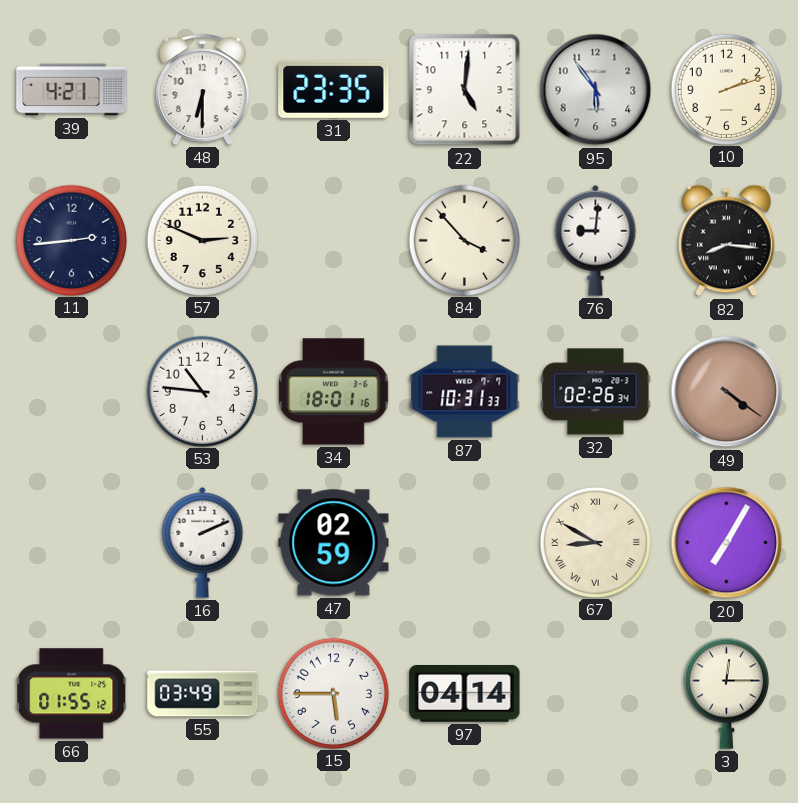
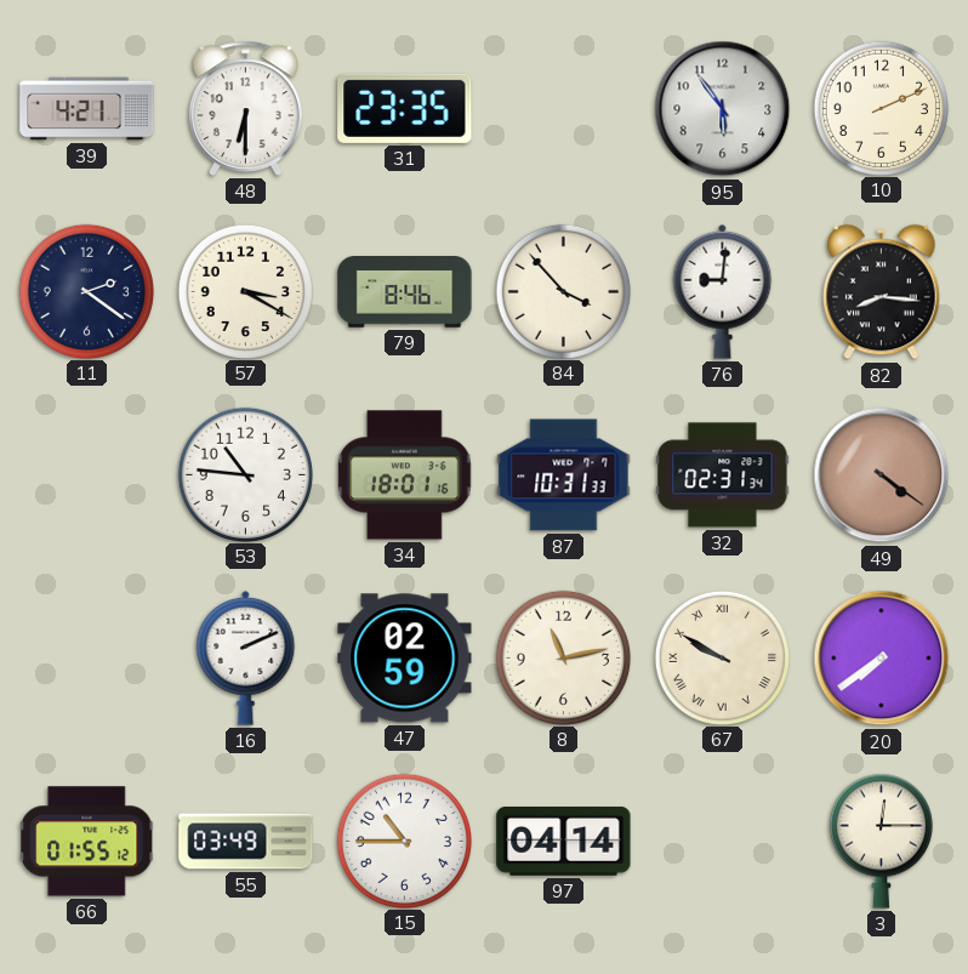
22: 5:01 -> none
10: 2:12 -> 2:11
11: 2:44 -> 2:21
57: 2:49 -> 3:20
79: none -> 8:46
32: 02:26 -> 02:31
8: none -> 11:13
67: 8:50 -> 9:50
20: 7:05 -> 7:39
15: 5:45 -> 10:45
